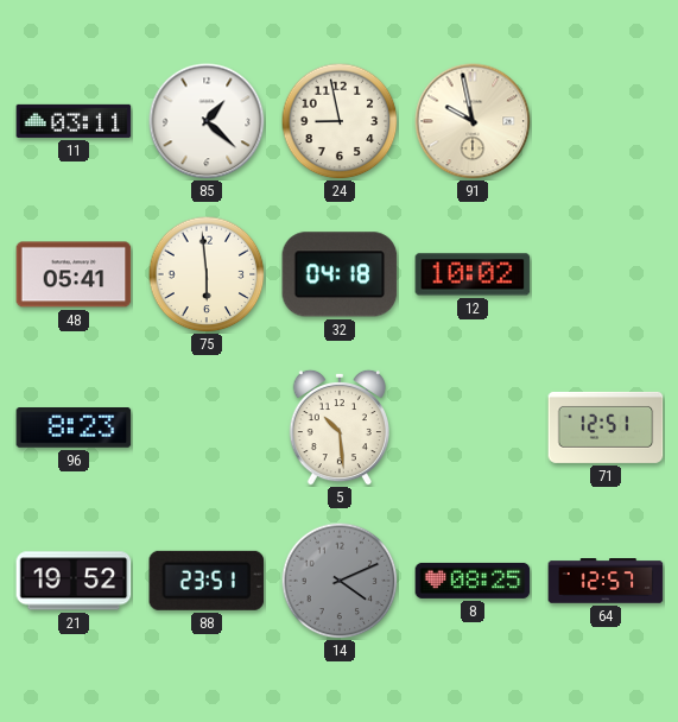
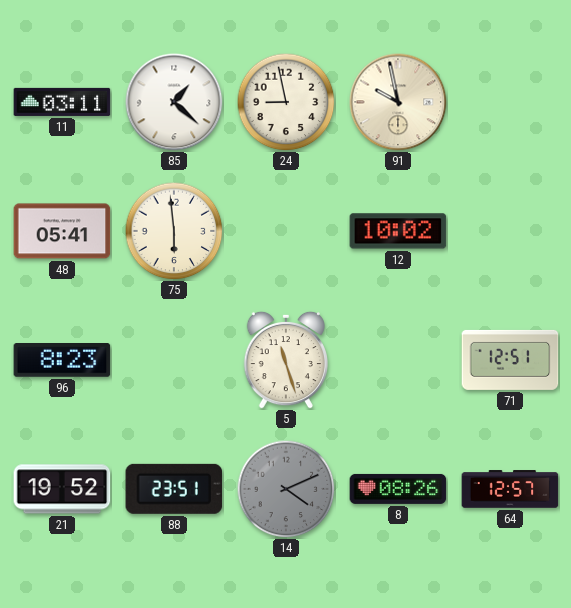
32: 04:18 -> none
5: 10:29 -> 11:27
8: 08:25 -> 08:26
